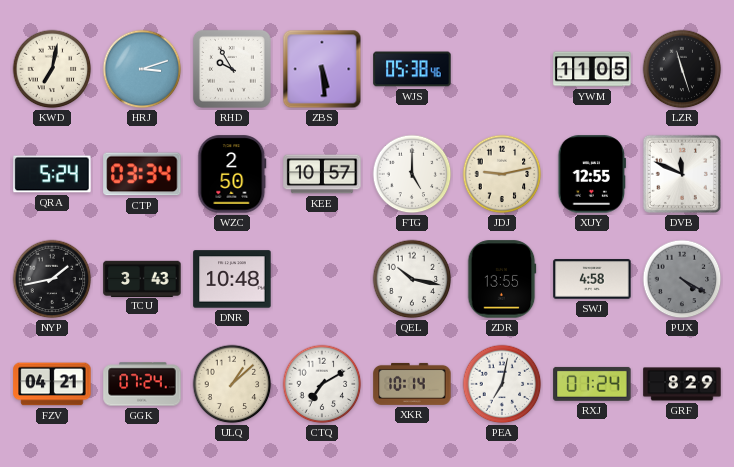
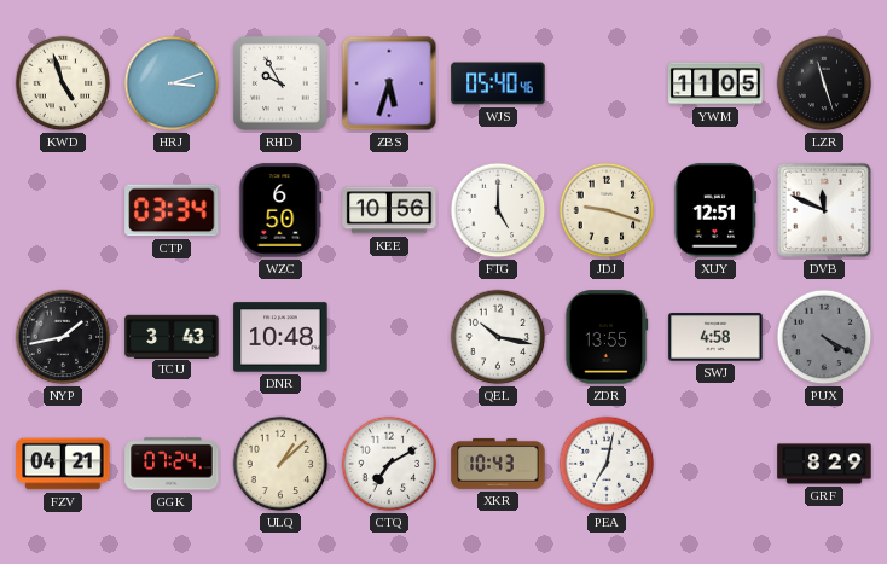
KWD: 7:02 -> 4:57
ZBS: 5:29 -> 5:33
WJS: 05:38 -> 05:40
QRA: 5:24 -> none
WZC: 2:50 -> 6:50
KEE: 10:57 -> 10:56
JDJ: 9:13 -> 9:18
XUY: 12:55 -> 12:51
XKR: 10:14 -> 10:43
RXJ: 01:24 -> none
